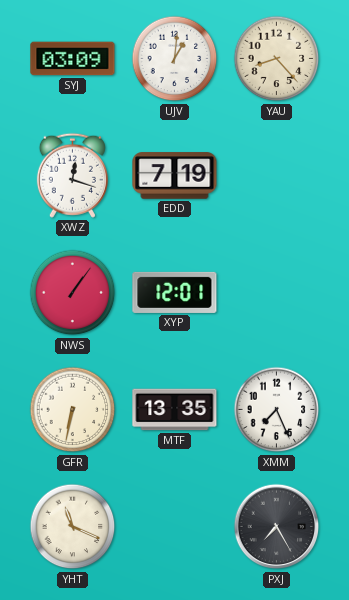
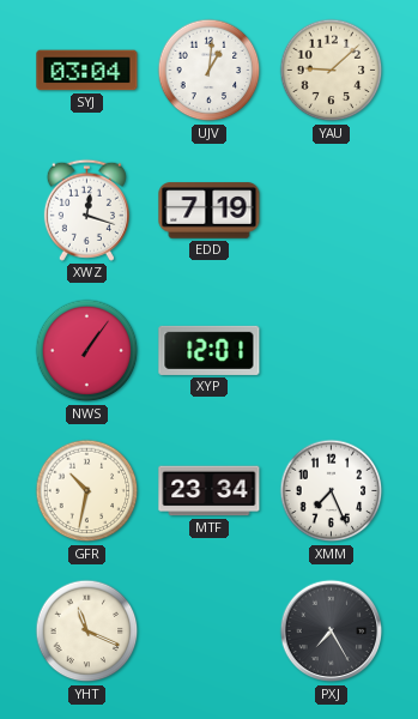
SYJ: 03:09 -> 03:04
YAU: 8:23 -> 9:08
GFR: 6:32 -> 10:32
MTF: 13:35 -> 23:34
